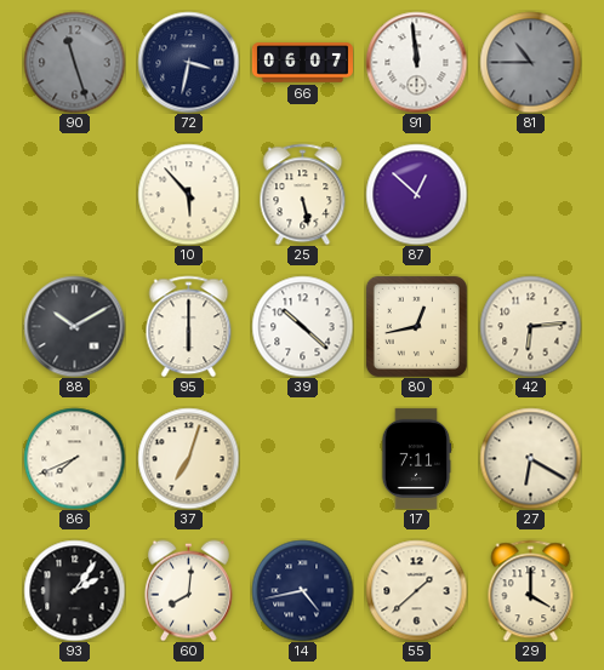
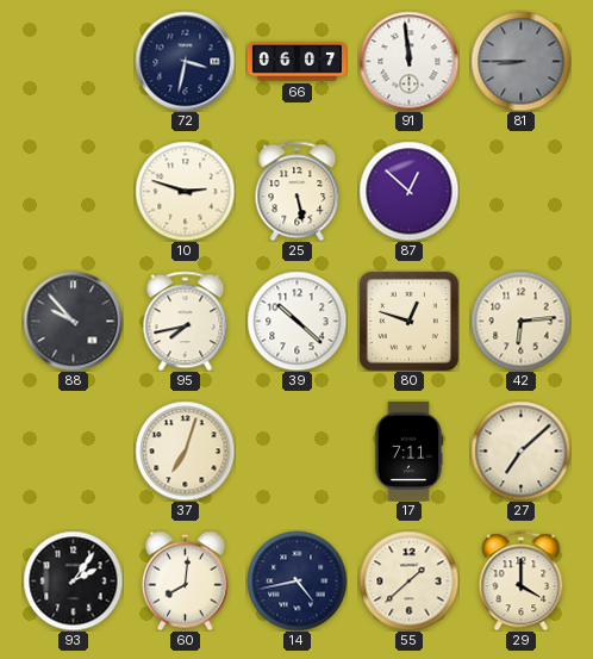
90: 11:27 -> none
81: 10:45 -> 8:45
10: 5:53 -> 2:48
88: 10:10 -> 9:53
95: 6:00 -> 7:43
80: 12:43 -> 12:48
86: 7:41 -> none
27: 6:20 -> 7:08
